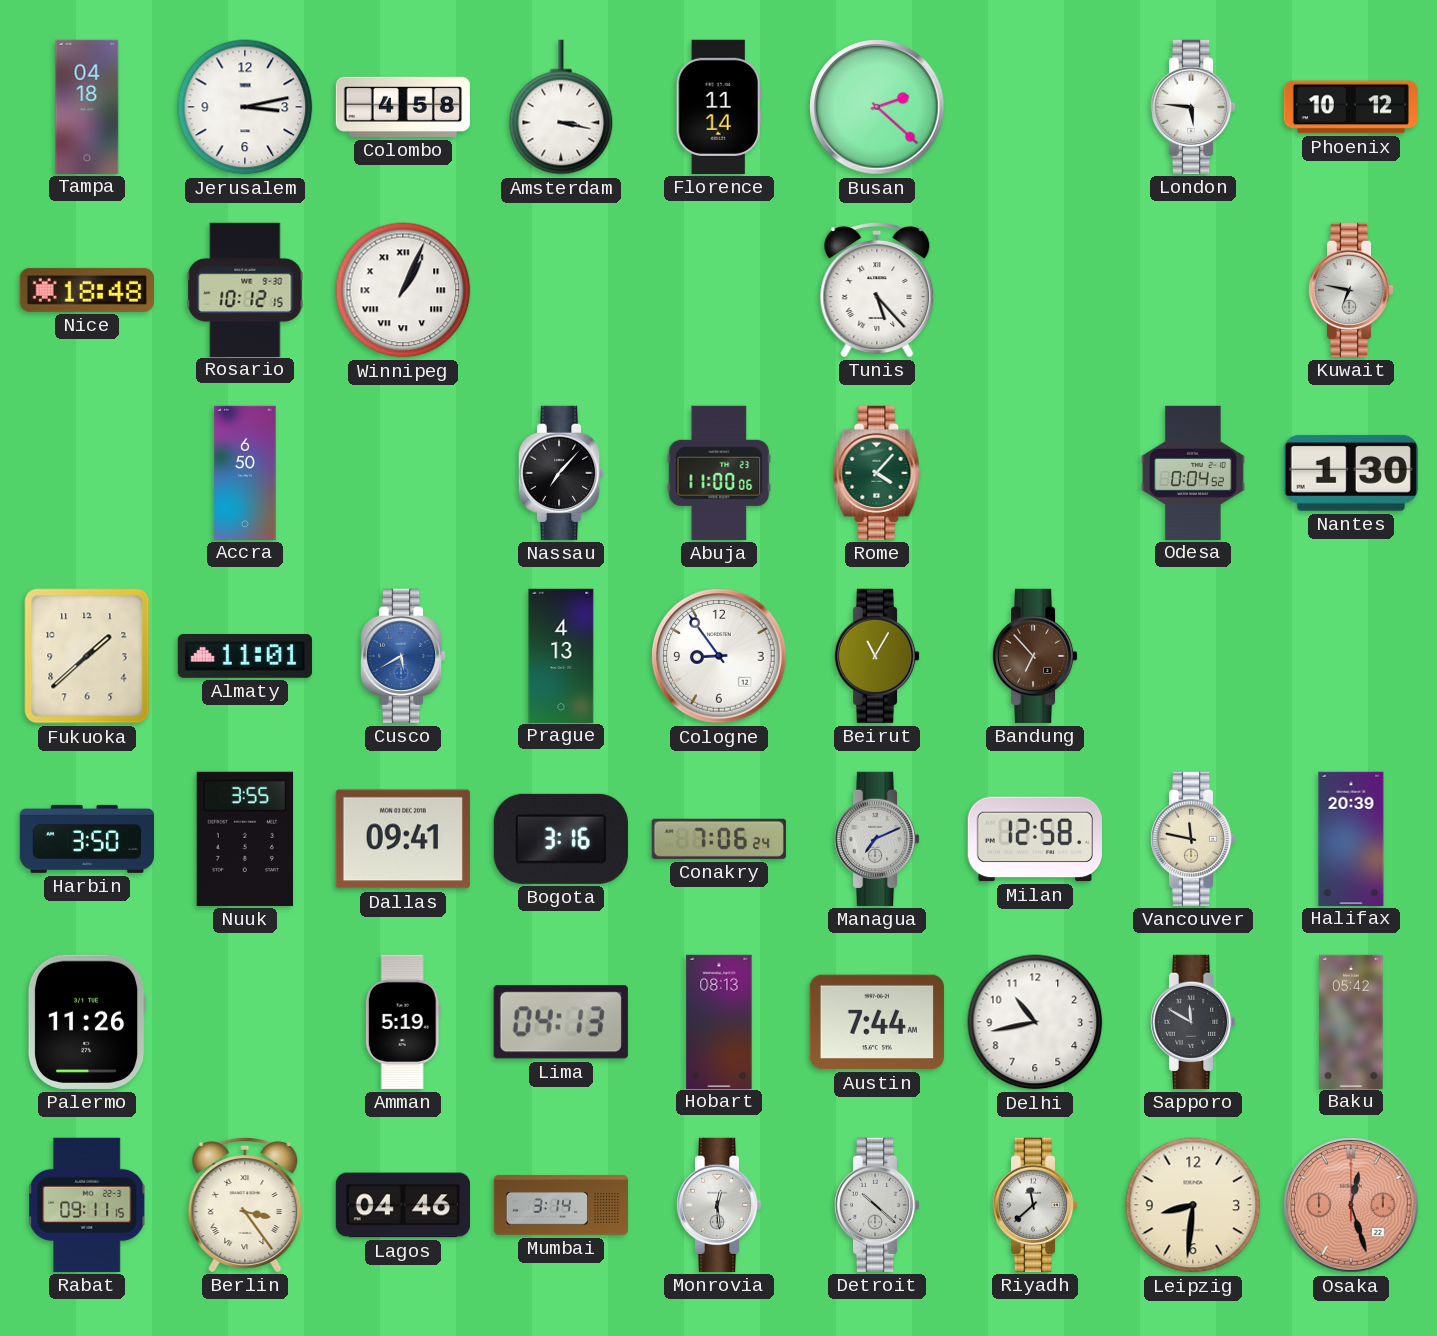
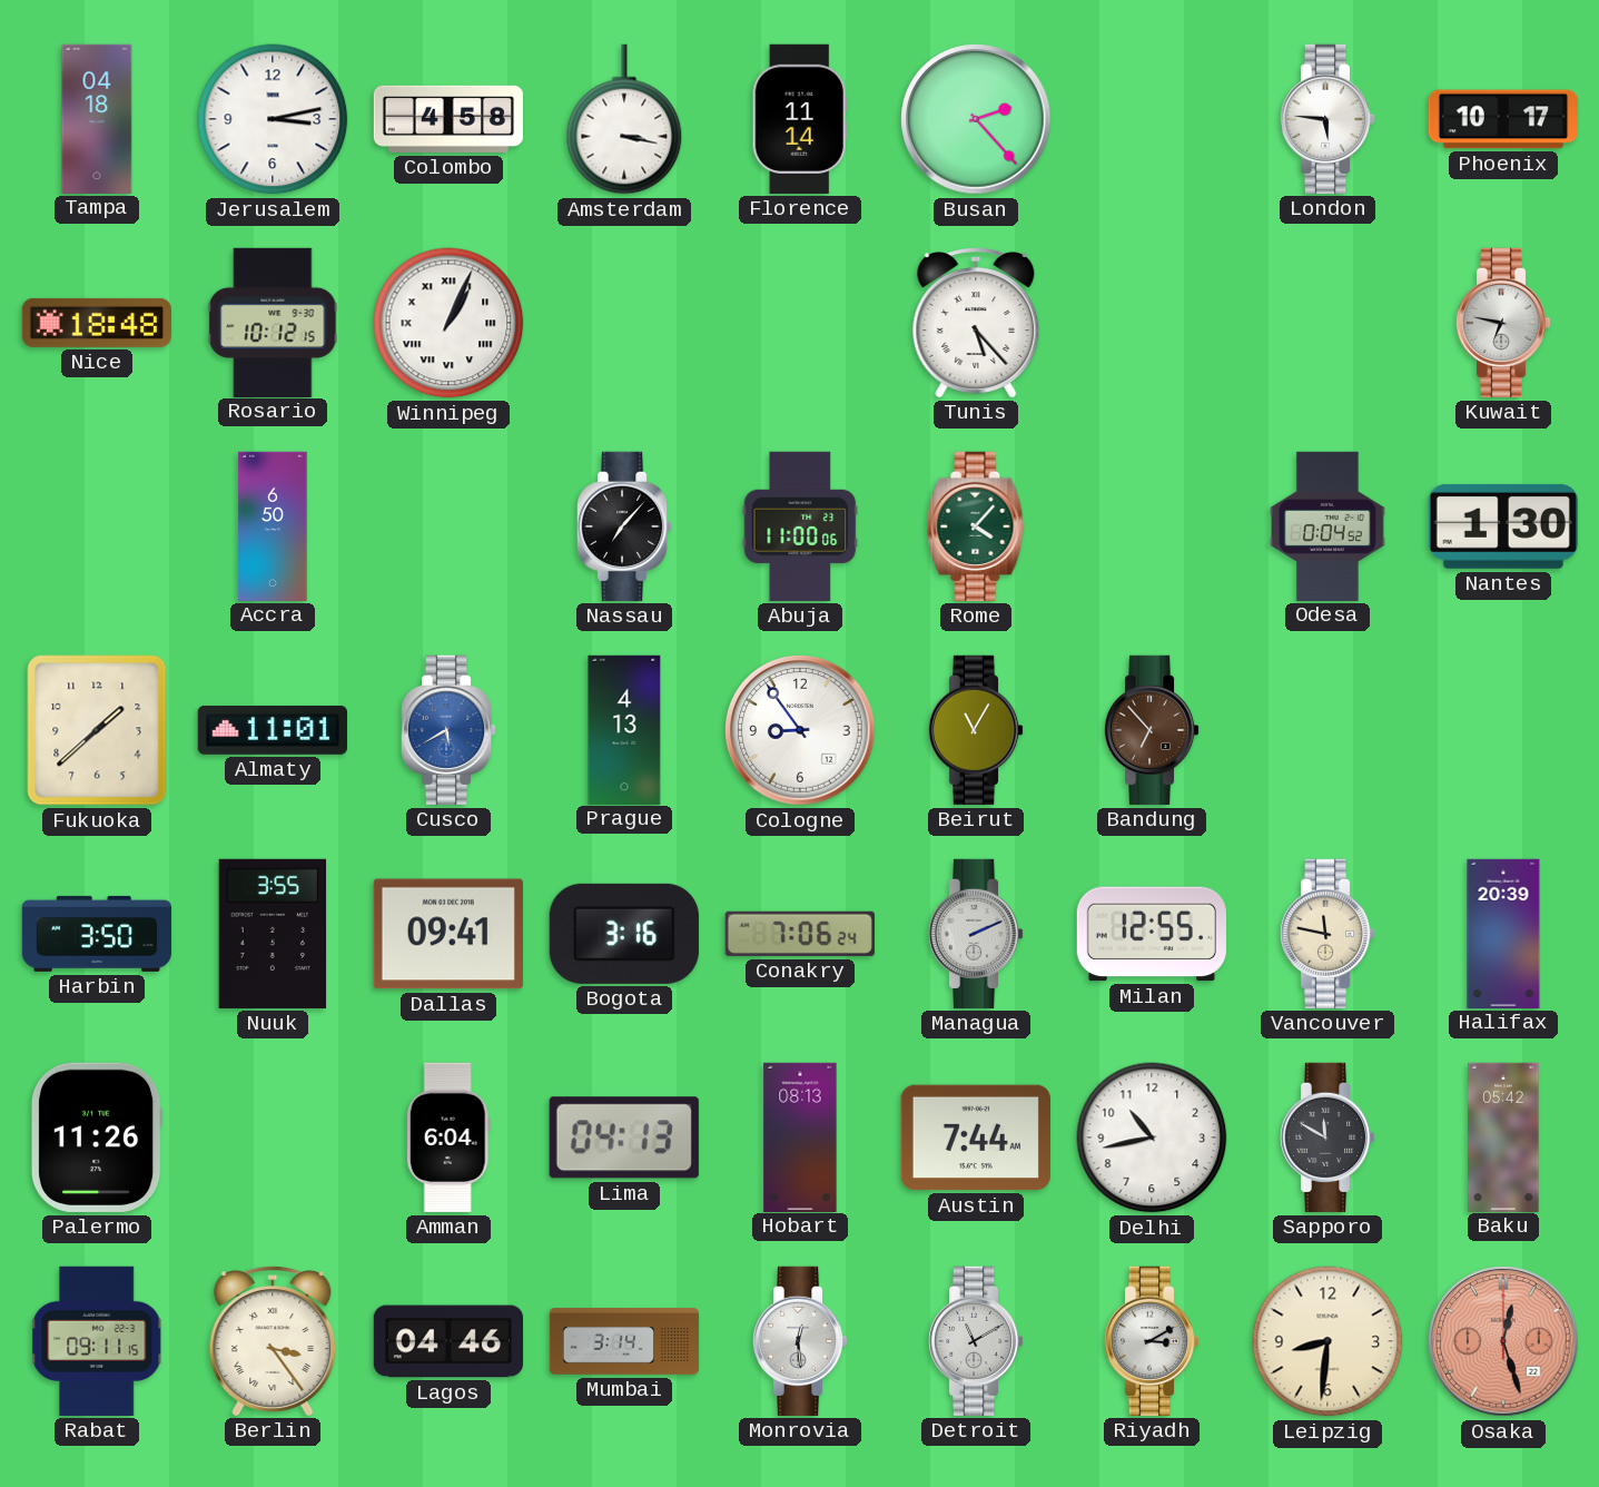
Busan: 2:22 -> 2:23
Phoenix: 10:12 -> 10:17
Managua: 7:11 -> 2:11
Milan: 12:58 -> 12:55
Amman: 5:19 -> 6:04
Detroit: 10:22 -> 11:10
Riyadh: 11:38 -> 3:10
